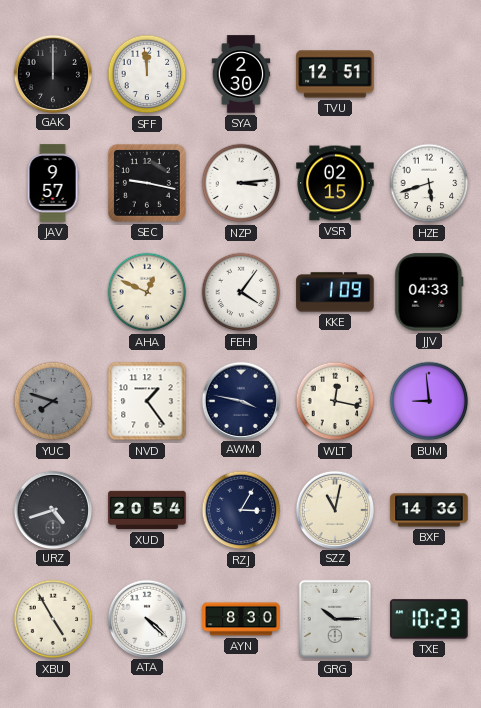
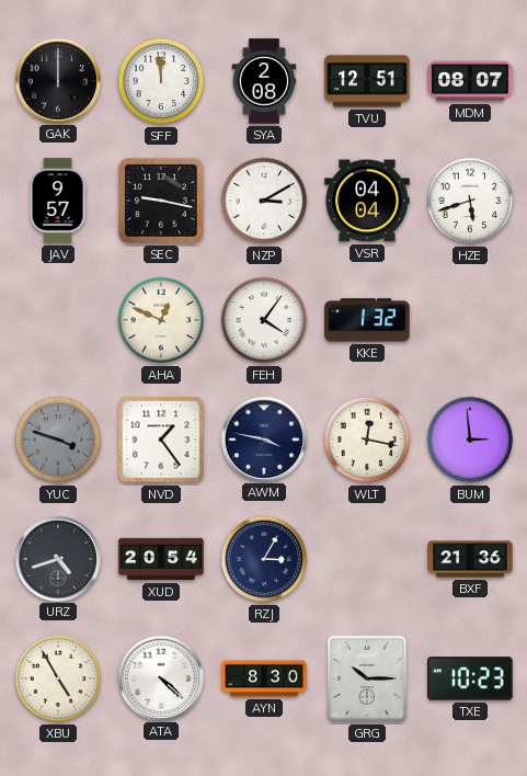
SYA: 2:30 -> 2:08
MDM: none -> 08:07
NZP: 3:14 -> 3:10
VSR: 02:15 -> 04:04
KKE: 1:09 -> 1:32
JJV: 04:33 -> none
YUC: 7:48 -> 3:48
BUM: 8:59 -> 2:59
SZZ: 11:02 -> none
BXF: 14:36 -> 21:36
